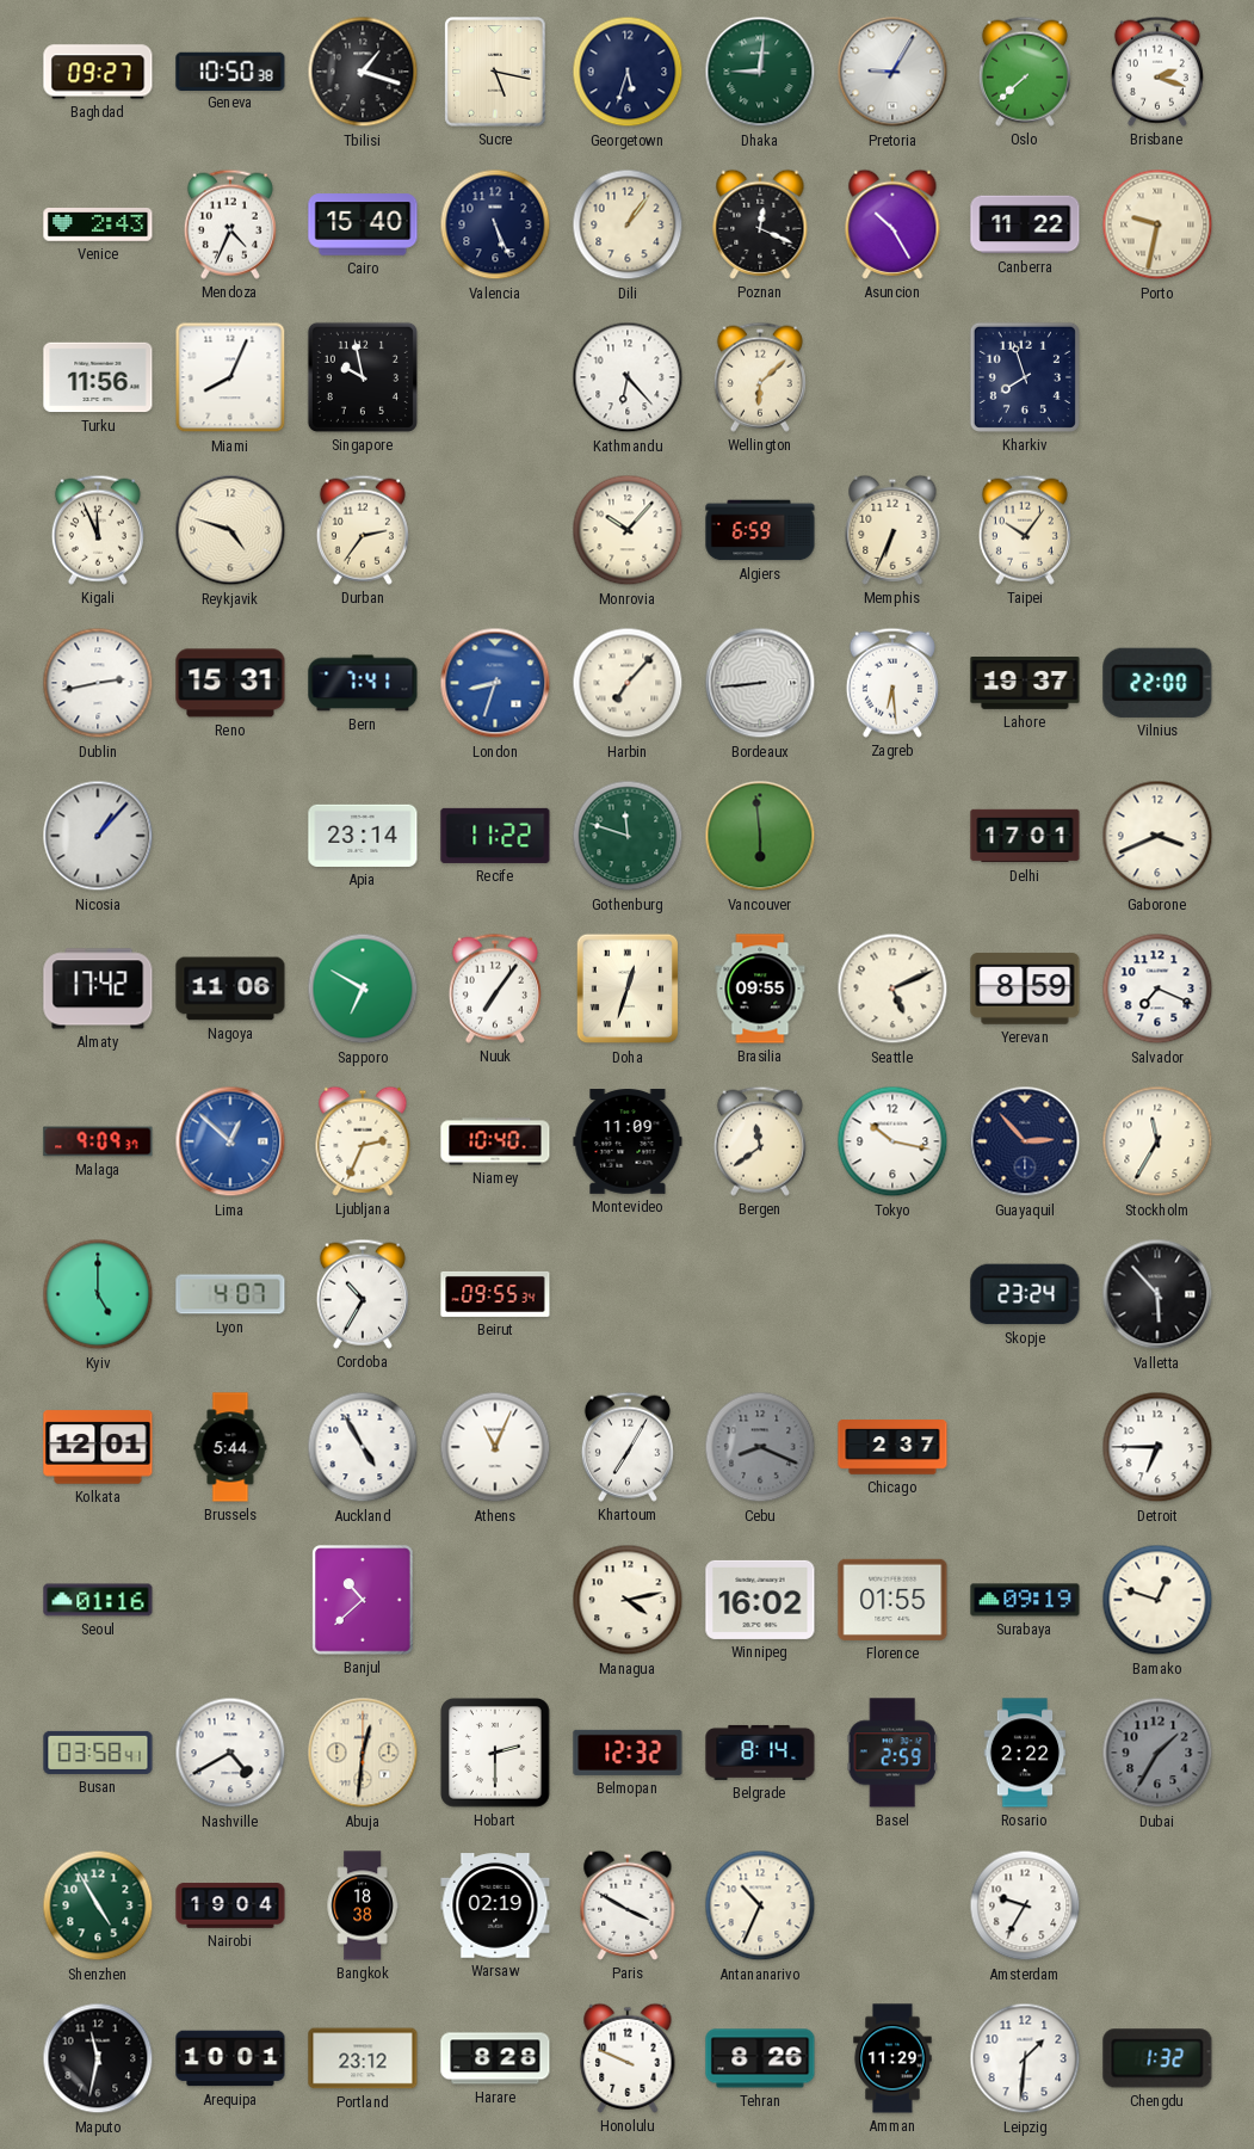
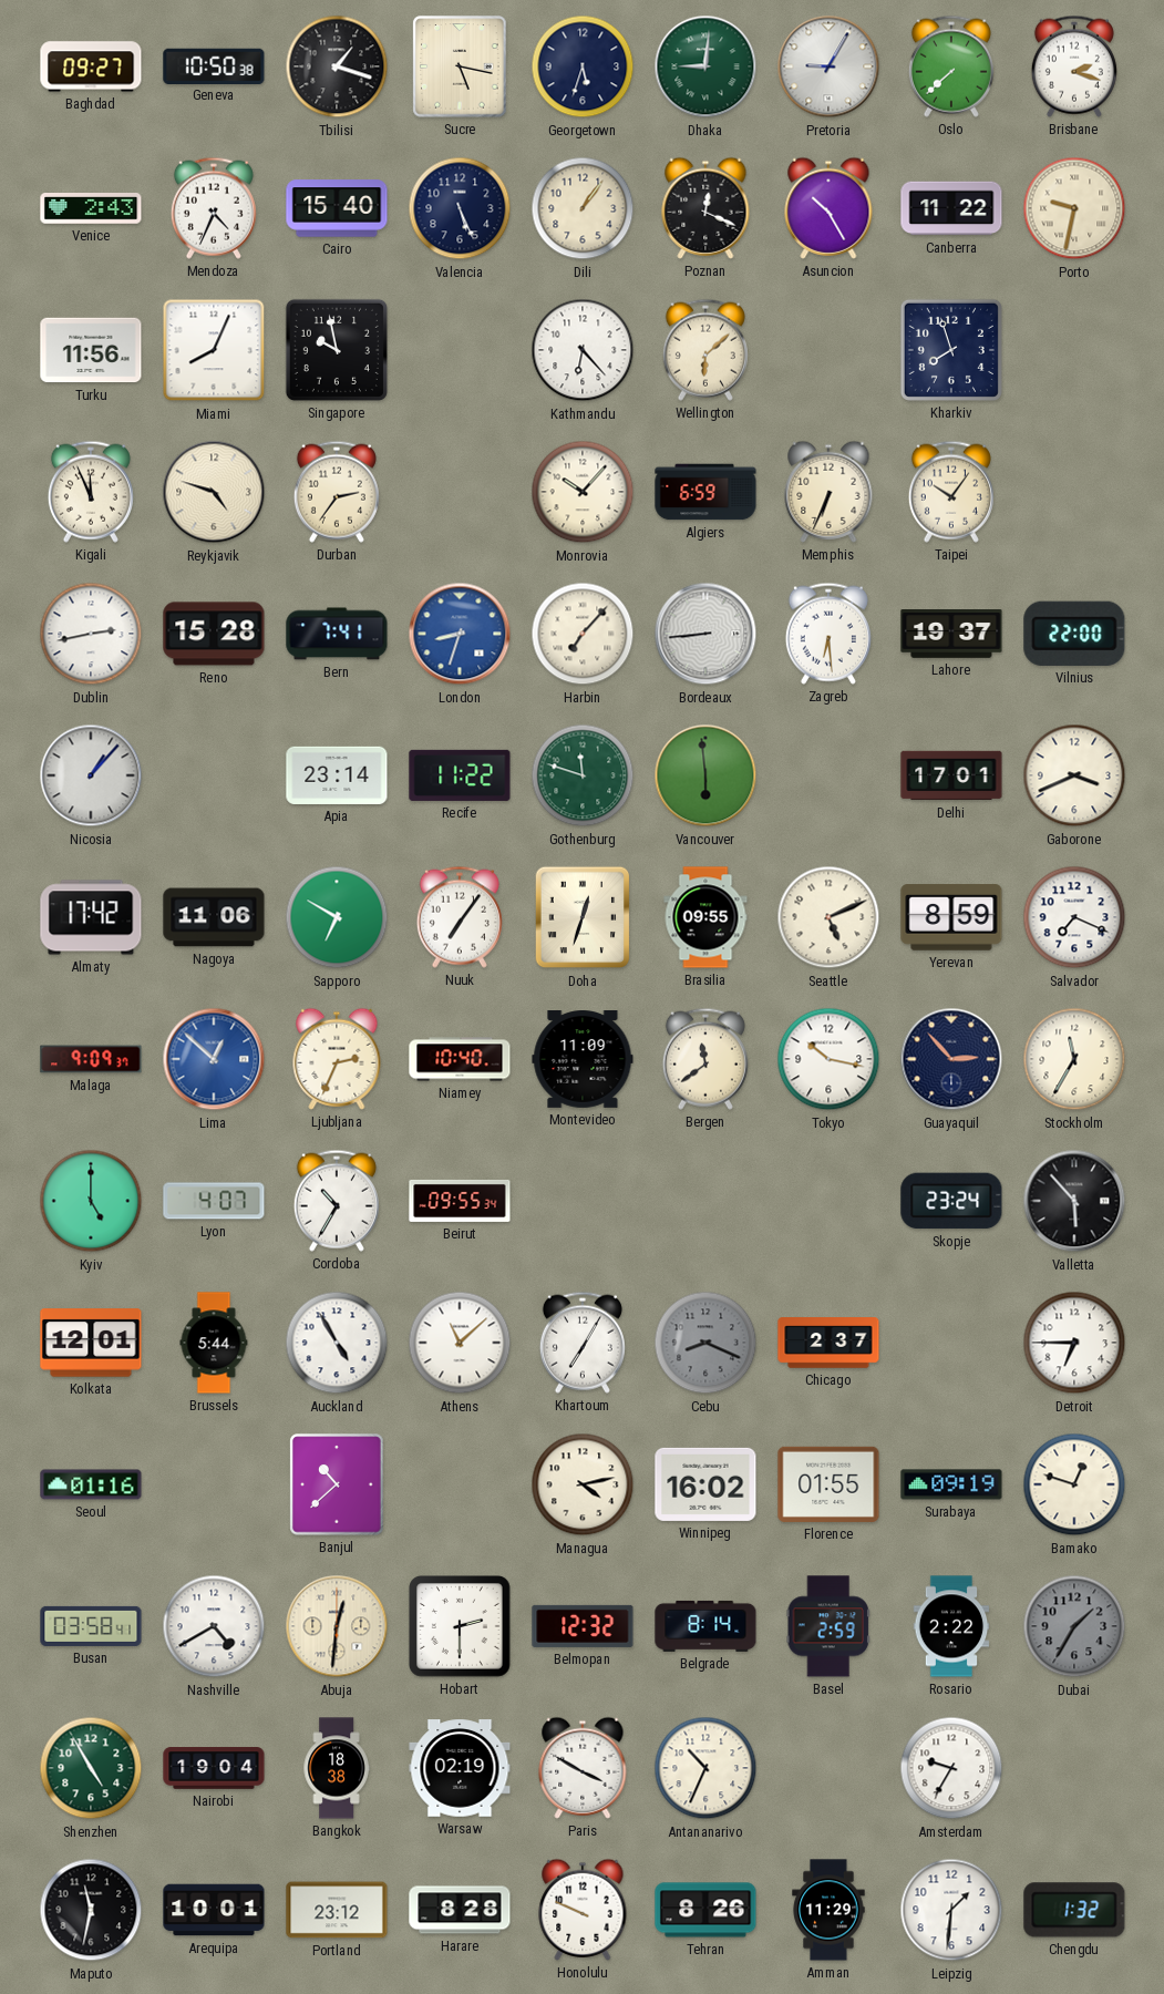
Reno: 15:31 -> 15:28
Athens: 11:04 -> 11:08
